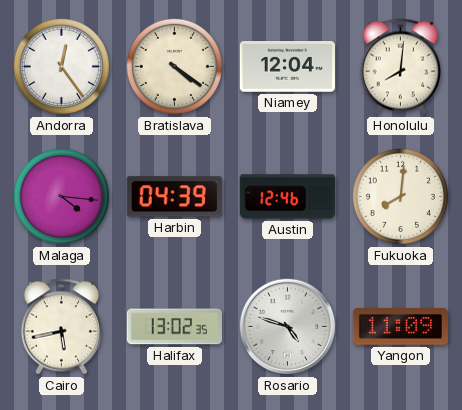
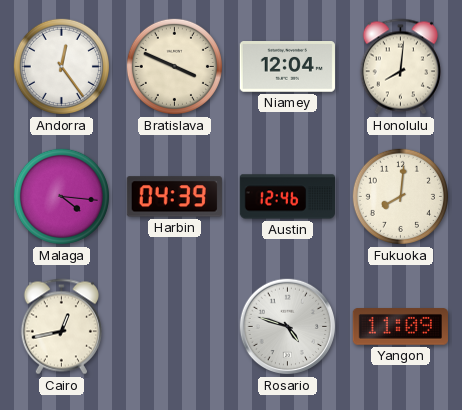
Bratislava: 4:21 -> 3:49
Cairo: 5:43 -> 12:43
Halifax: 13:02 -> none
